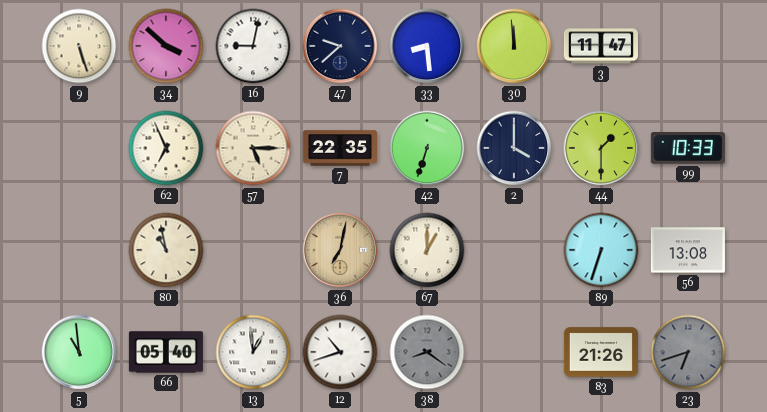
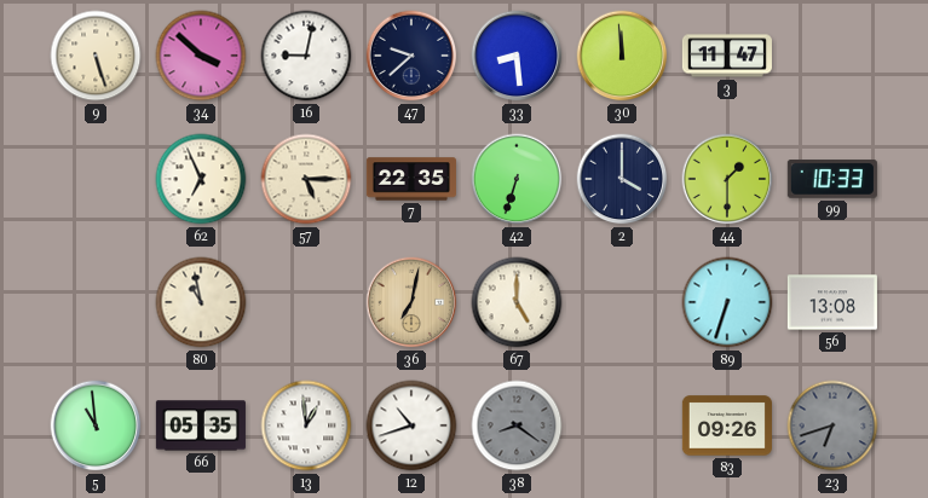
67: 1:00 -> 5:00
66: 05:40 -> 05:35
83: 21:26 -> 09:26
